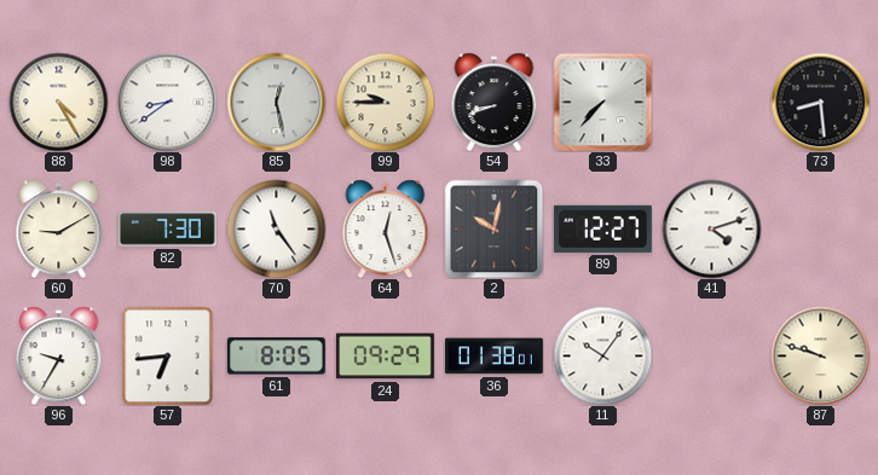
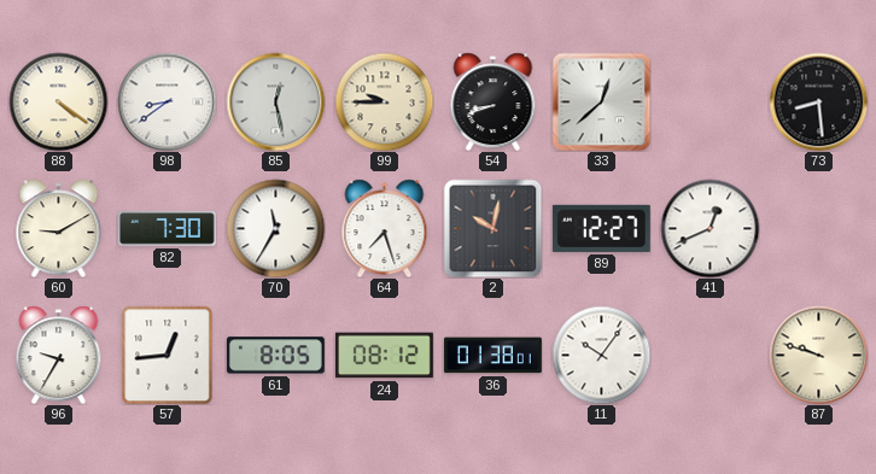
88: 4:25 -> 4:21
33: 7:37 -> 12:38
70: 11:24 -> 11:35
64: 12:27 -> 7:27
41: 4:12 -> 12:41
57: 6:44 -> 12:44
24: 09:29 -> 08:12
